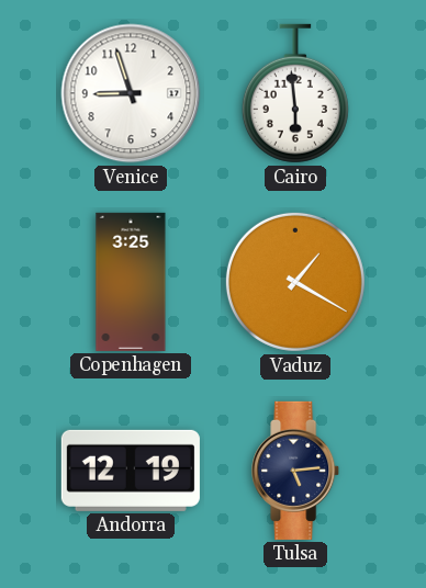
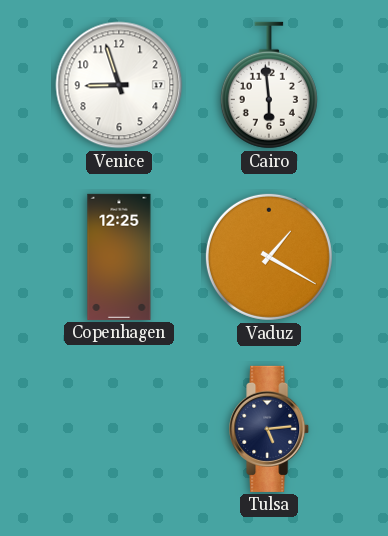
Copenhagen: 3:25 -> 12:25
Andorra: 12:19 -> none
